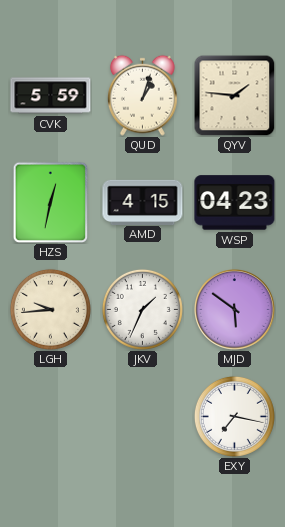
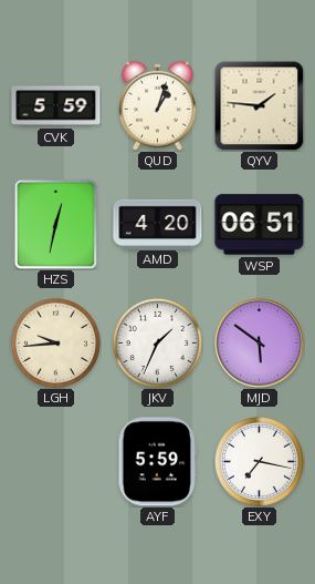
AMD: 4:15 -> 4:20
WSP: 04:23 -> 06:51
AYF: none -> 5:59
